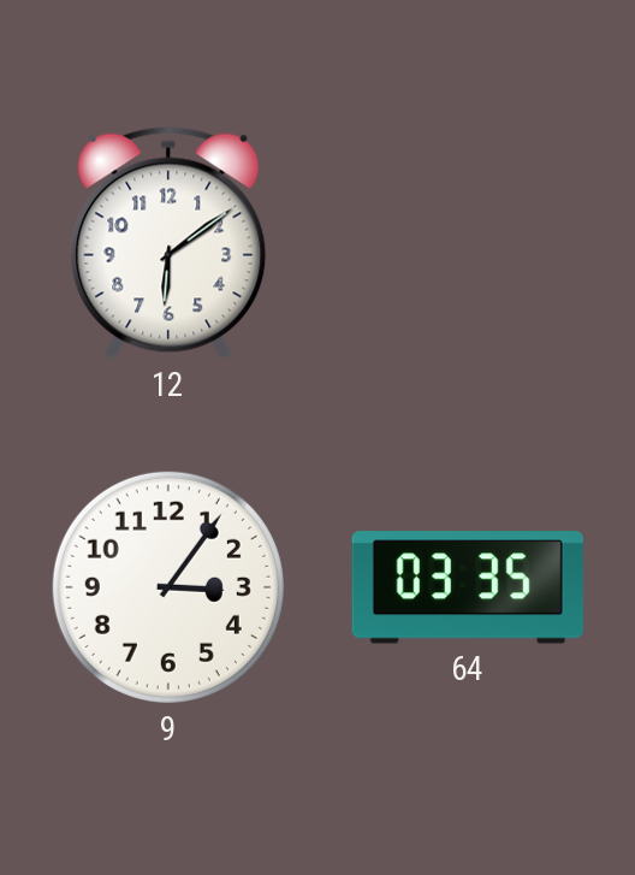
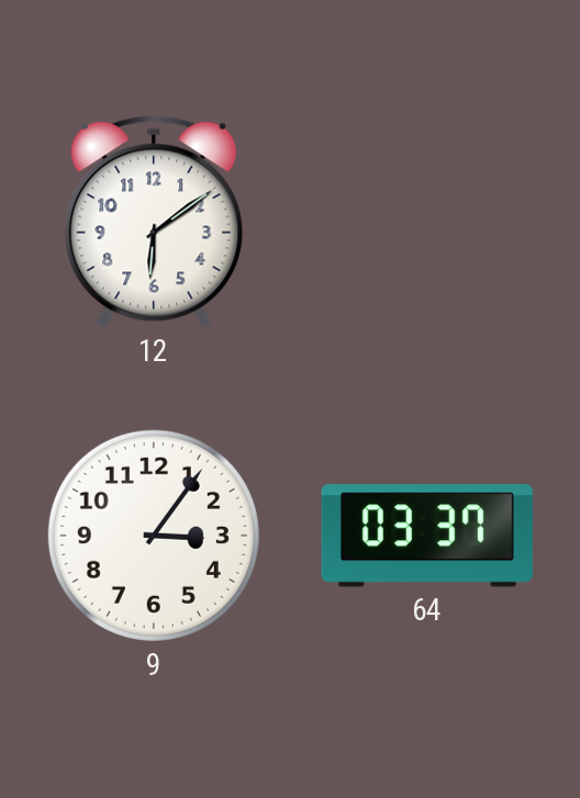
64: 03:35 -> 03:37
